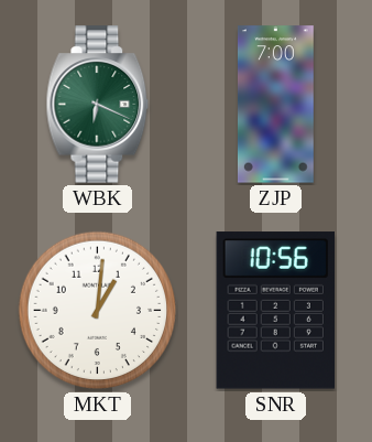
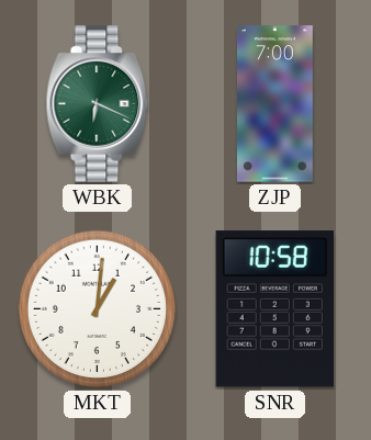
SNR: 10:56 -> 10:58
